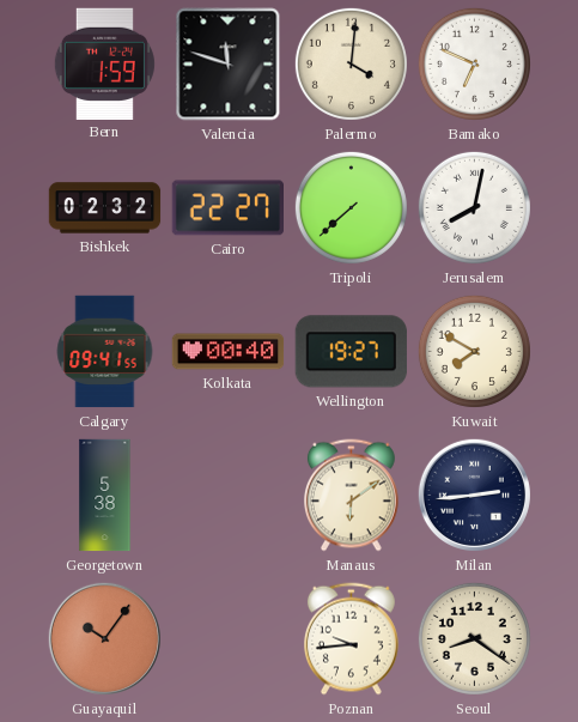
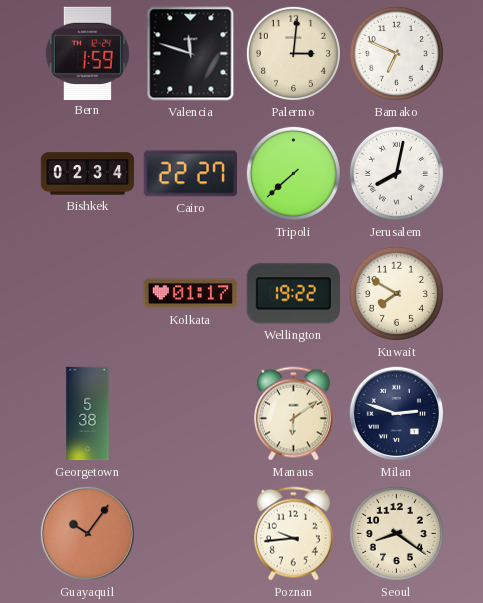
Palermo: 4:01 -> 3:01
Bishkek: 02:32 -> 02:34
Calgary: 09:41 -> none
Kolkata: 00:40 -> 01:17
Wellington: 19:27 -> 19:22
Milan: 2:44 -> 2:48
